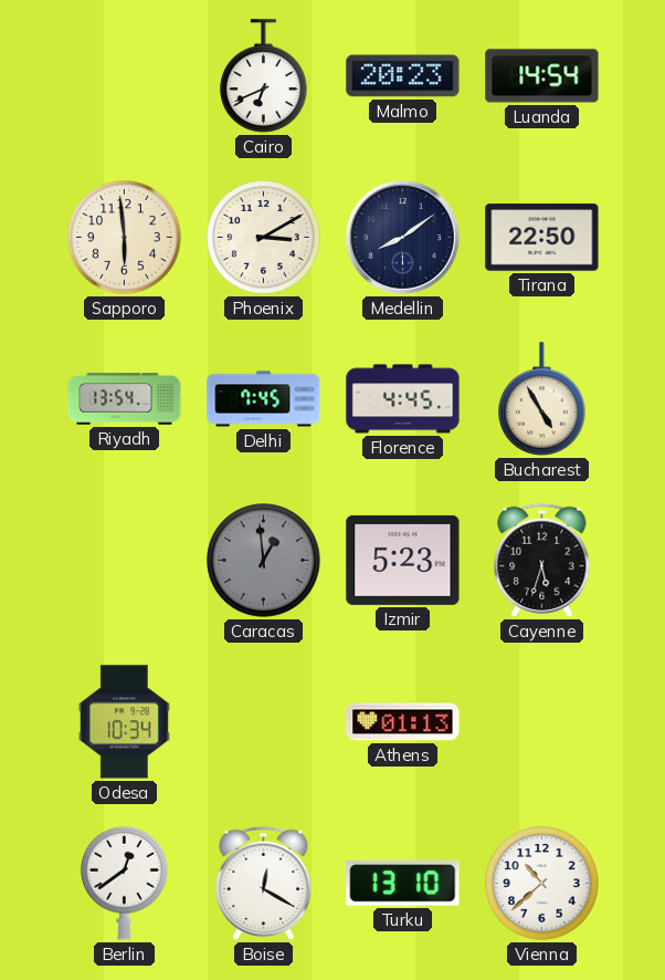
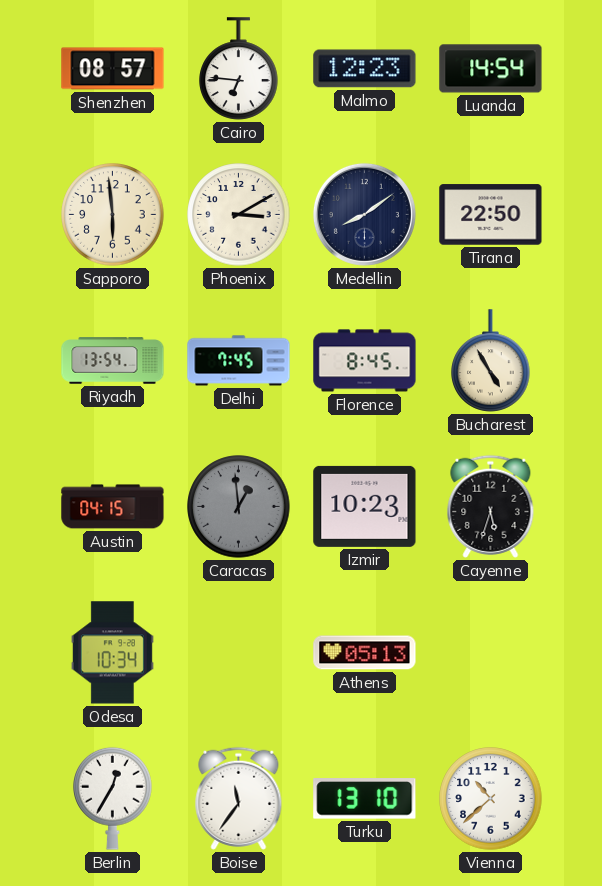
Shenzhen: none -> 08:57
Cairo: 6:41 -> 6:46
Malmo: 20:23 -> 12:23
Florence: 4:45 -> 8:45
Austin: none -> 04:15
Izmir: 5:23 -> 10:23
Athens: 01:13 -> 05:13
Berlin: 12:39 -> 12:35
Boise: 12:20 -> 11:36
